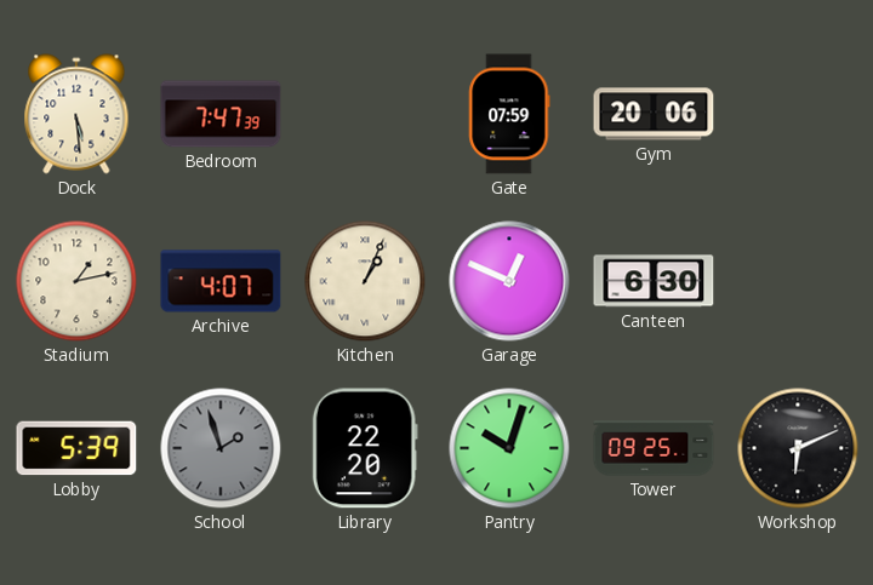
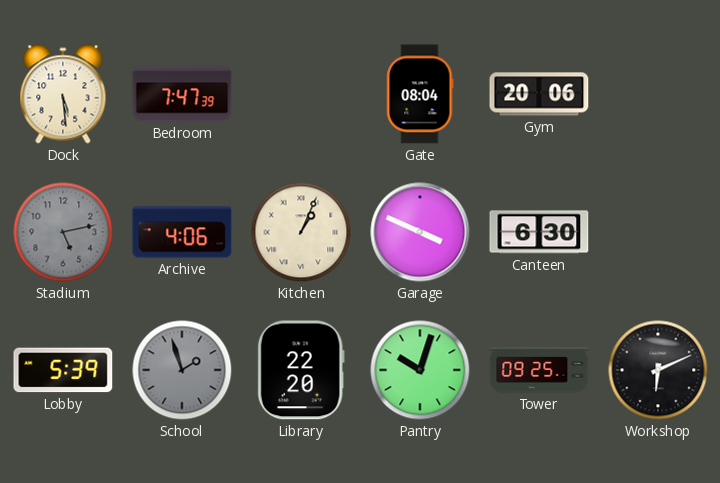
Gate: 07:59 -> 08:04
Stadium: 1:13 -> 5:13
Stadium dial: cream -> grey
Archive: 4:07 -> 4:06
Garage: 12:49 -> 3:49
